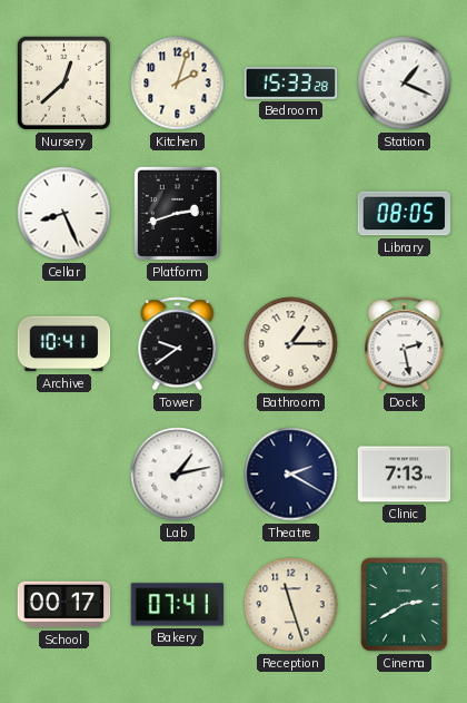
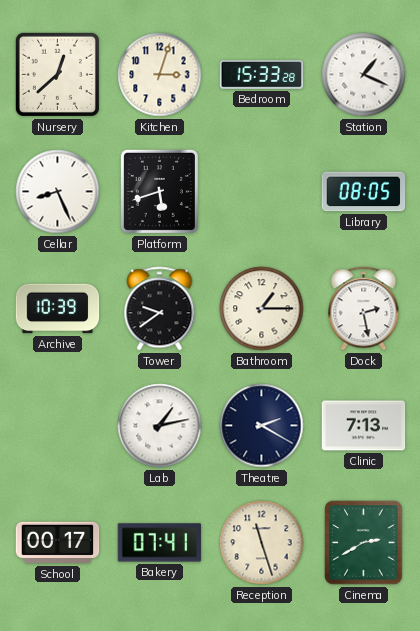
Kitchen: 2:03 -> 3:03
Platform: 2:42 -> 5:42
Archive: 10:41 -> 10:39
